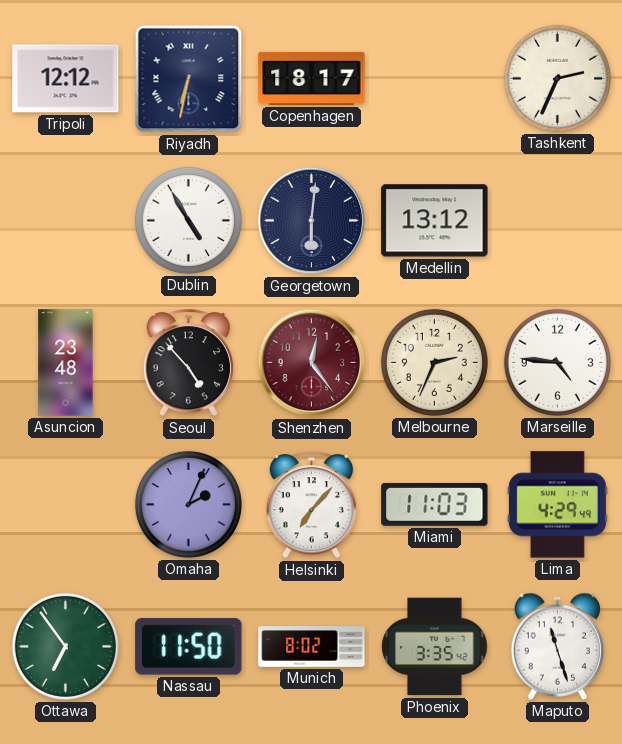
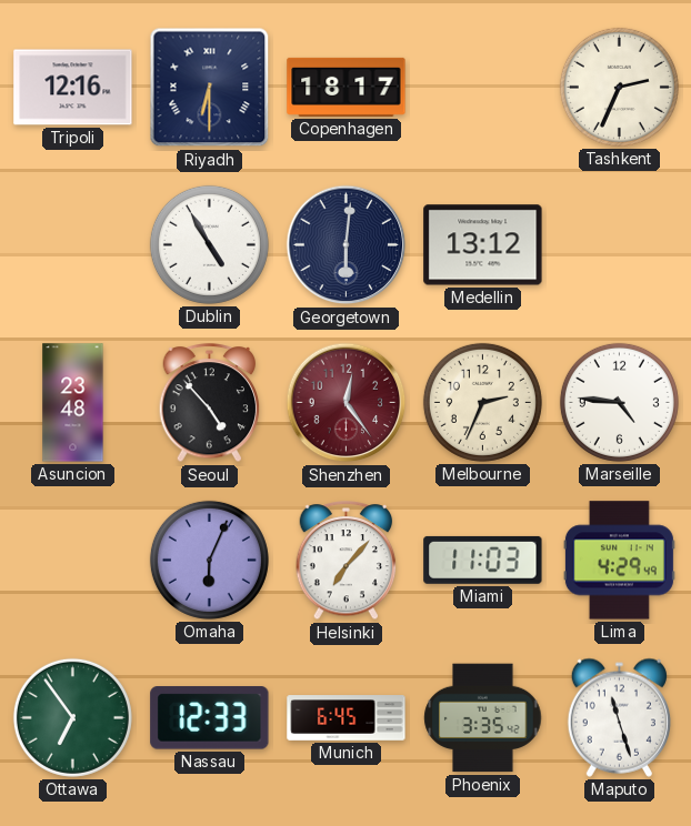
Tripoli: 12:12 -> 12:16
Riyadh: 6:32 -> 6:30
Omaha: 2:04 -> 6:04
Nassau: 11:50 -> 12:33
Munich: 8:02 -> 6:45
